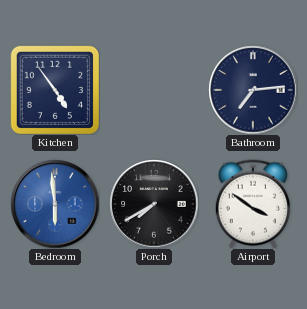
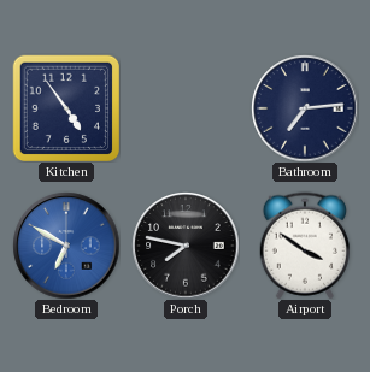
Bedroom: 5:59 -> 6:50
Porch: 7:40 -> 7:47
